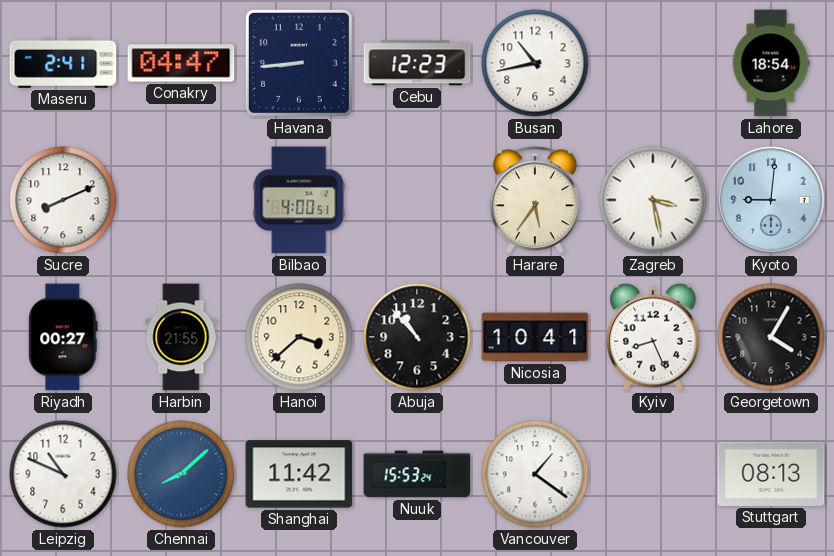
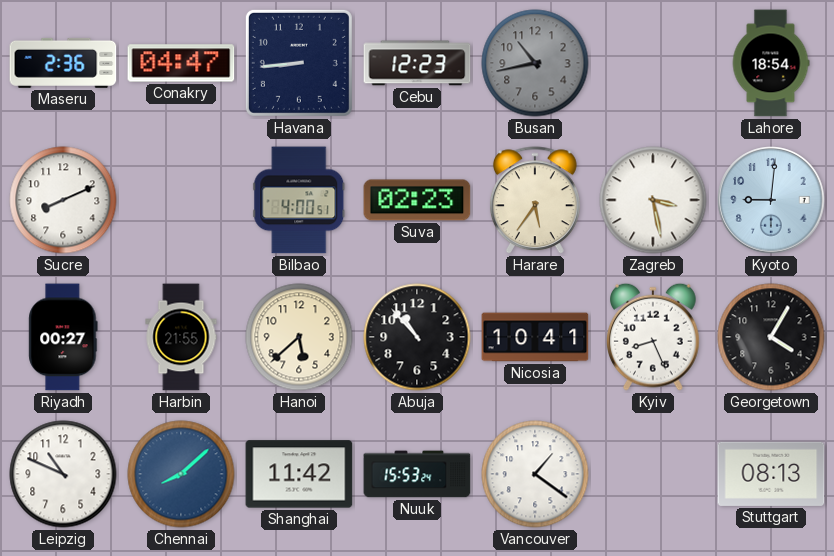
Maseru: 2:41 -> 2:36
Busan dial: white -> grey
Suva: none -> 02:23
Hanoi: 3:38 -> 5:38
